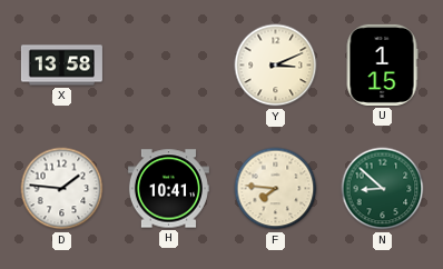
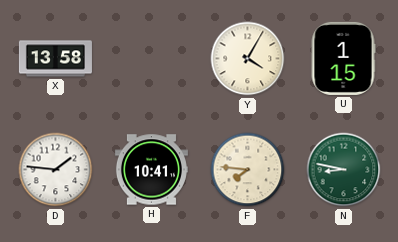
Y: 3:11 -> 4:05
N: 8:52 -> 8:47
